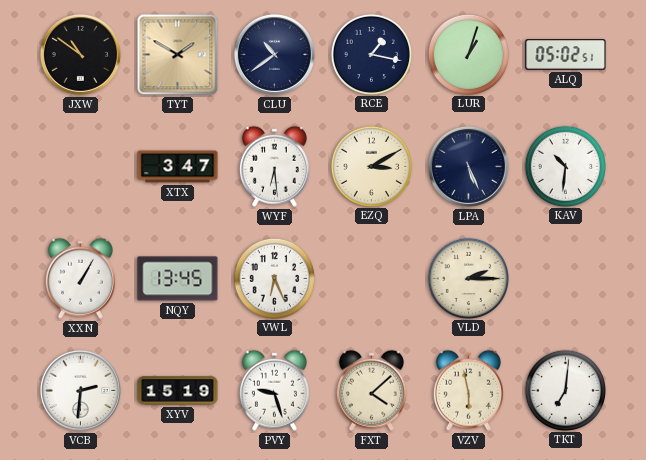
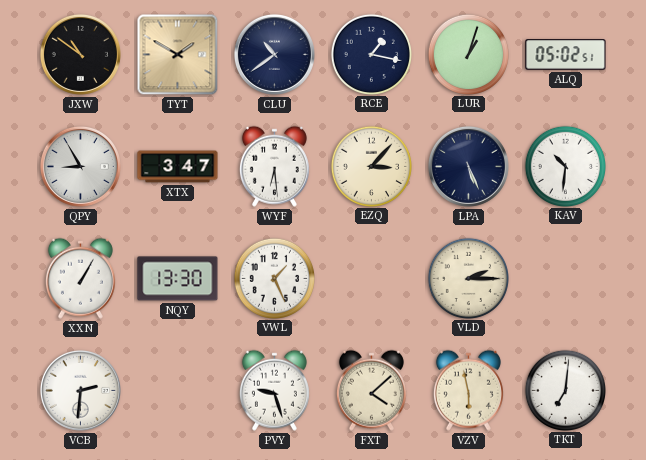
QPY: none -> 8:55
EZQ: 3:10 -> 3:07
NQY: 13:45 -> 13:30
VWL: 6:26 -> 1:26
XYV: 15:19 -> none
